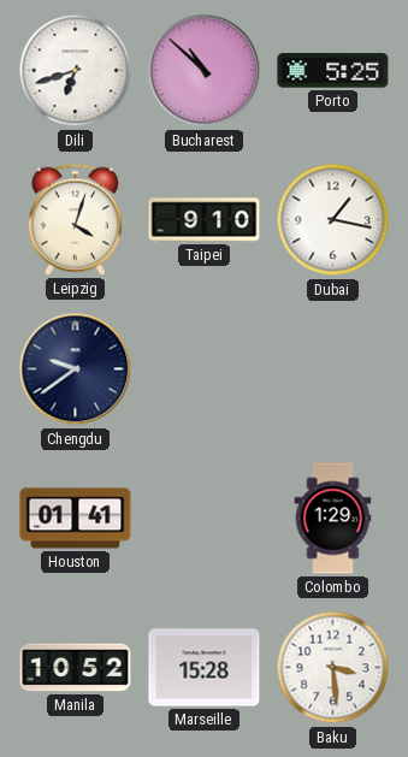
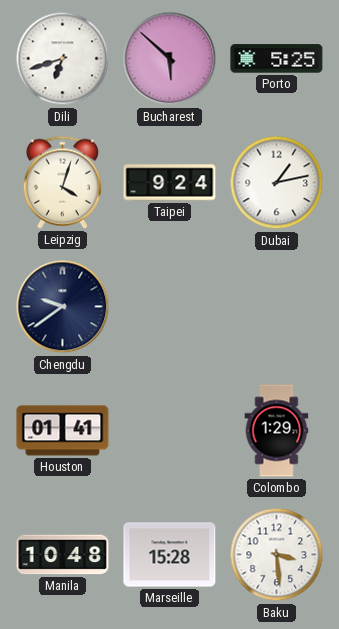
Bucharest: 10:52 -> 5:52
Taipei: 9:10 -> 9:24
Dubai: 1:17 -> 1:13
Manila: 10:52 -> 10:48
